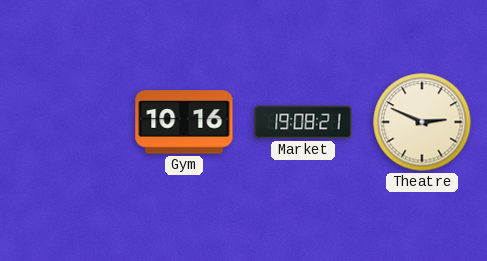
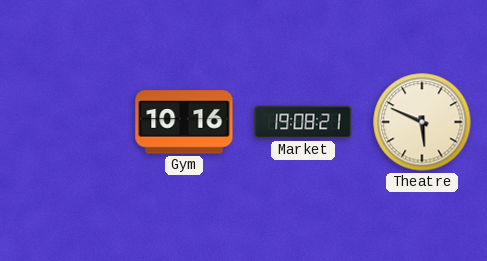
Theatre: 2:49 -> 5:49
